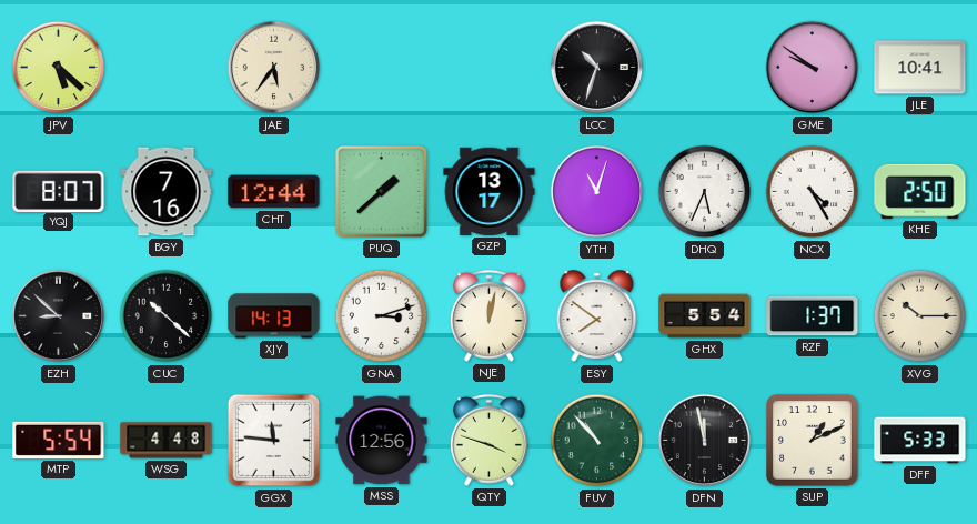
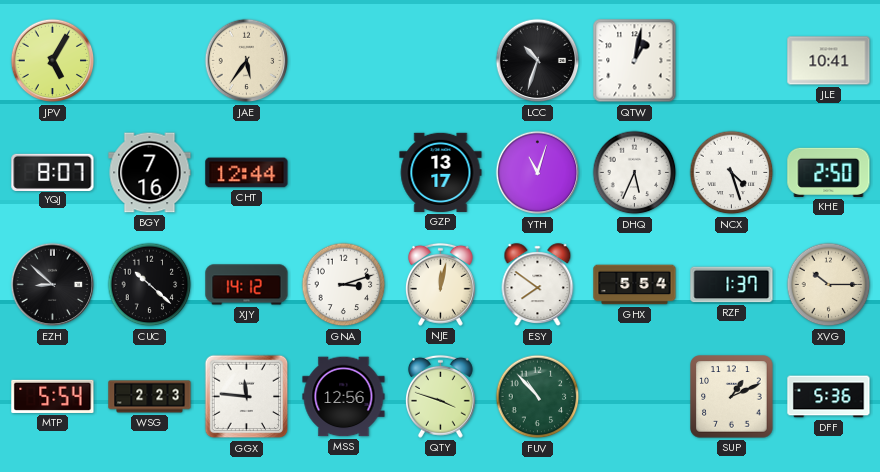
JPV: 5:22 -> 5:05
QTW: none -> 1:02
GME: 9:51 -> none
PUQ: 1:38 -> none
NCX: 4:25 -> 4:27
XJY: 14:13 -> 14:12
WSG: 4:48 -> 2:23
DFN: 11:58 -> none
DFF: 5:33 -> 5:36
